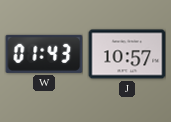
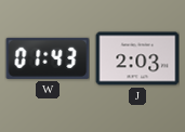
J: 10:57 -> 2:03
